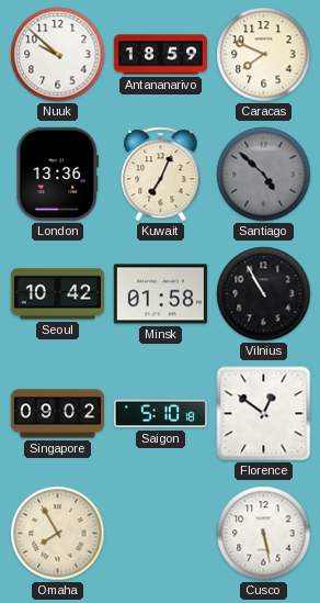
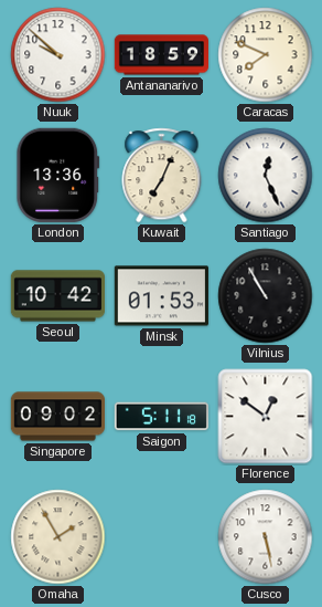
Santiago: 4:52 -> 12:26
Santiago dial: grey -> white
Minsk: 01:58 -> 01:53
Saigon: 5:10 -> 5:11
Omaha: 7:55 -> 1:55
